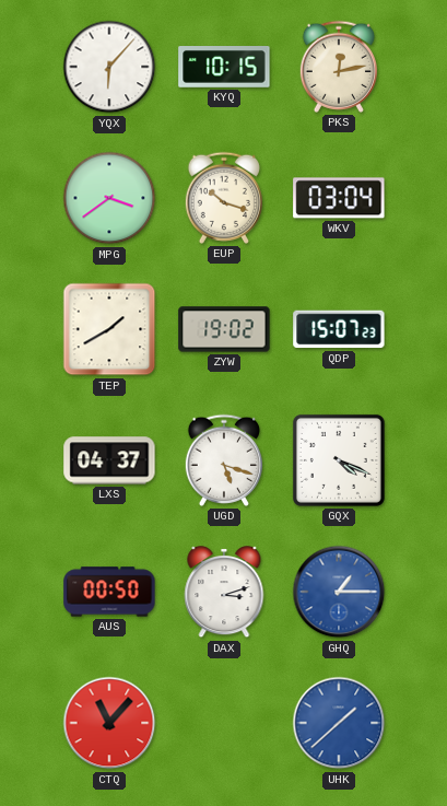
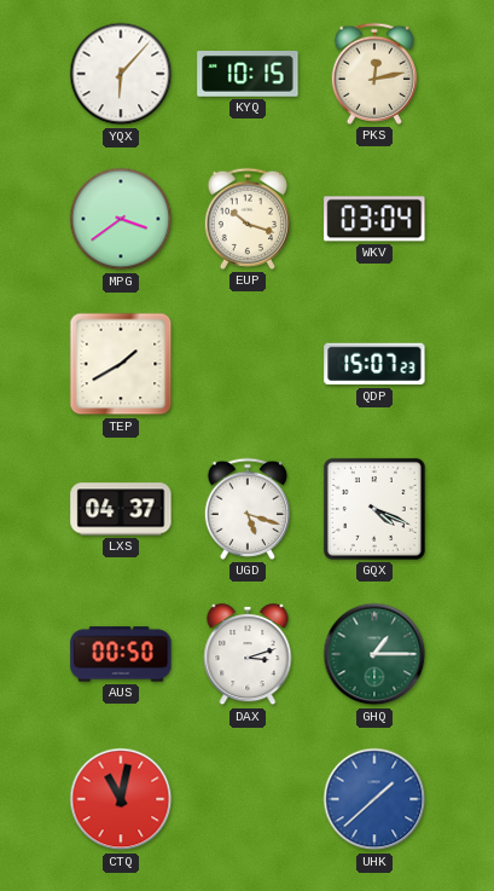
ZYW: 19:02 -> none
GHQ dial: blue -> green
CTQ: 11:07 -> 11:02
